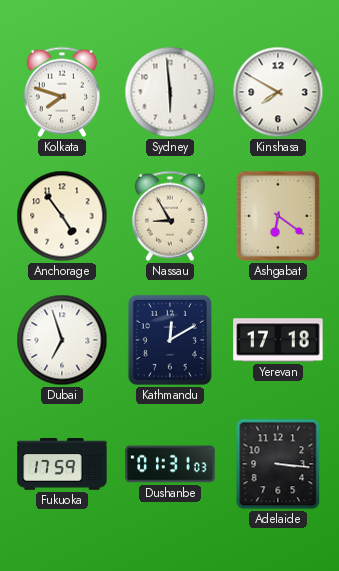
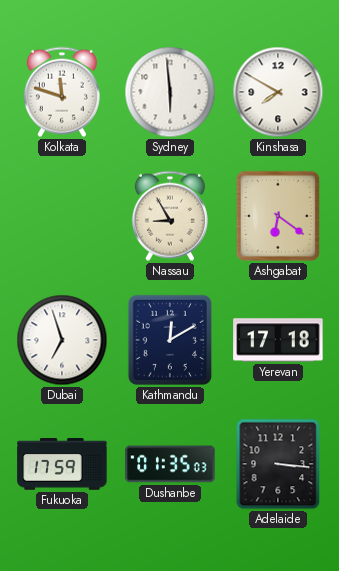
Kolkata: 7:48 -> 11:48
Anchorage: 4:54 -> none
Dushanbe: 01:31 -> 01:35
